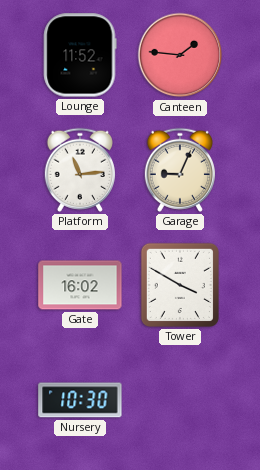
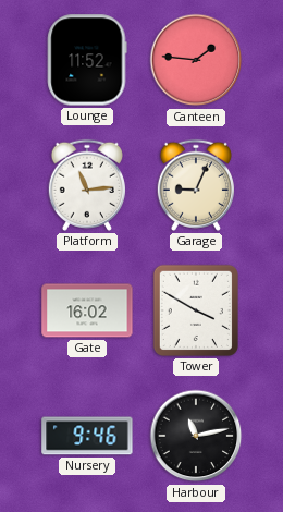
Nursery: 10:30 -> 9:46
Harbour: none -> 11:13
